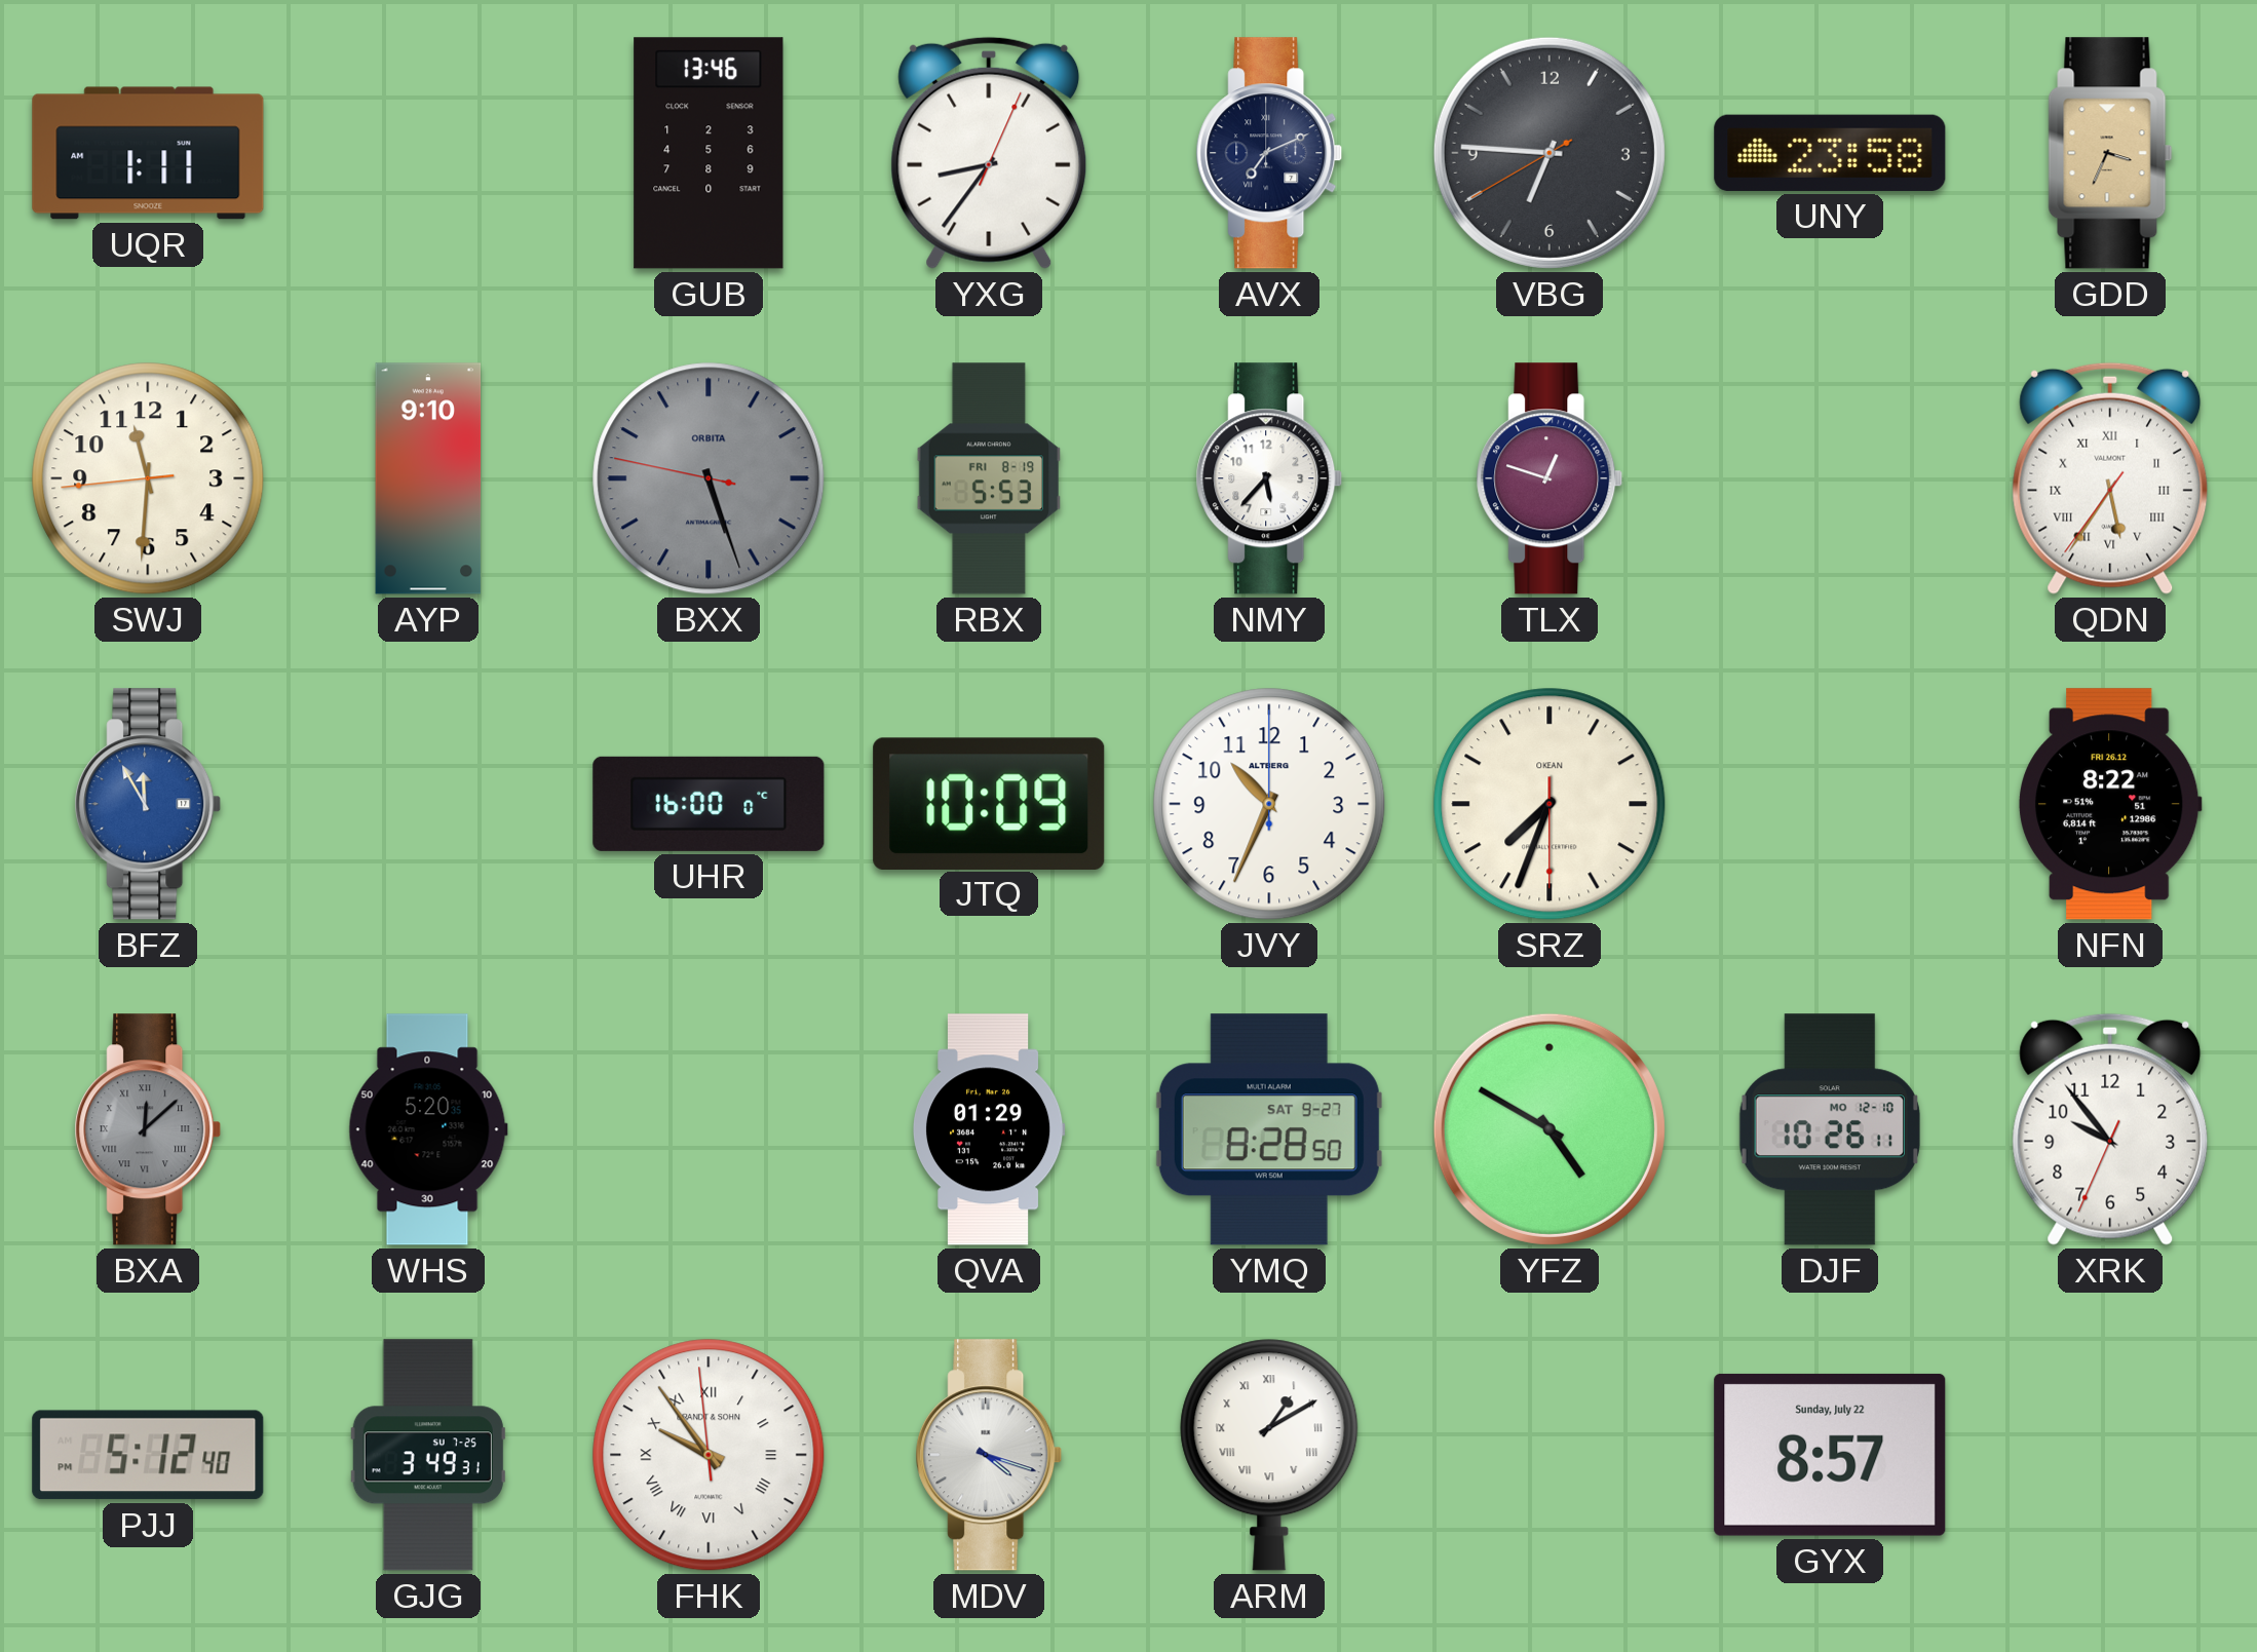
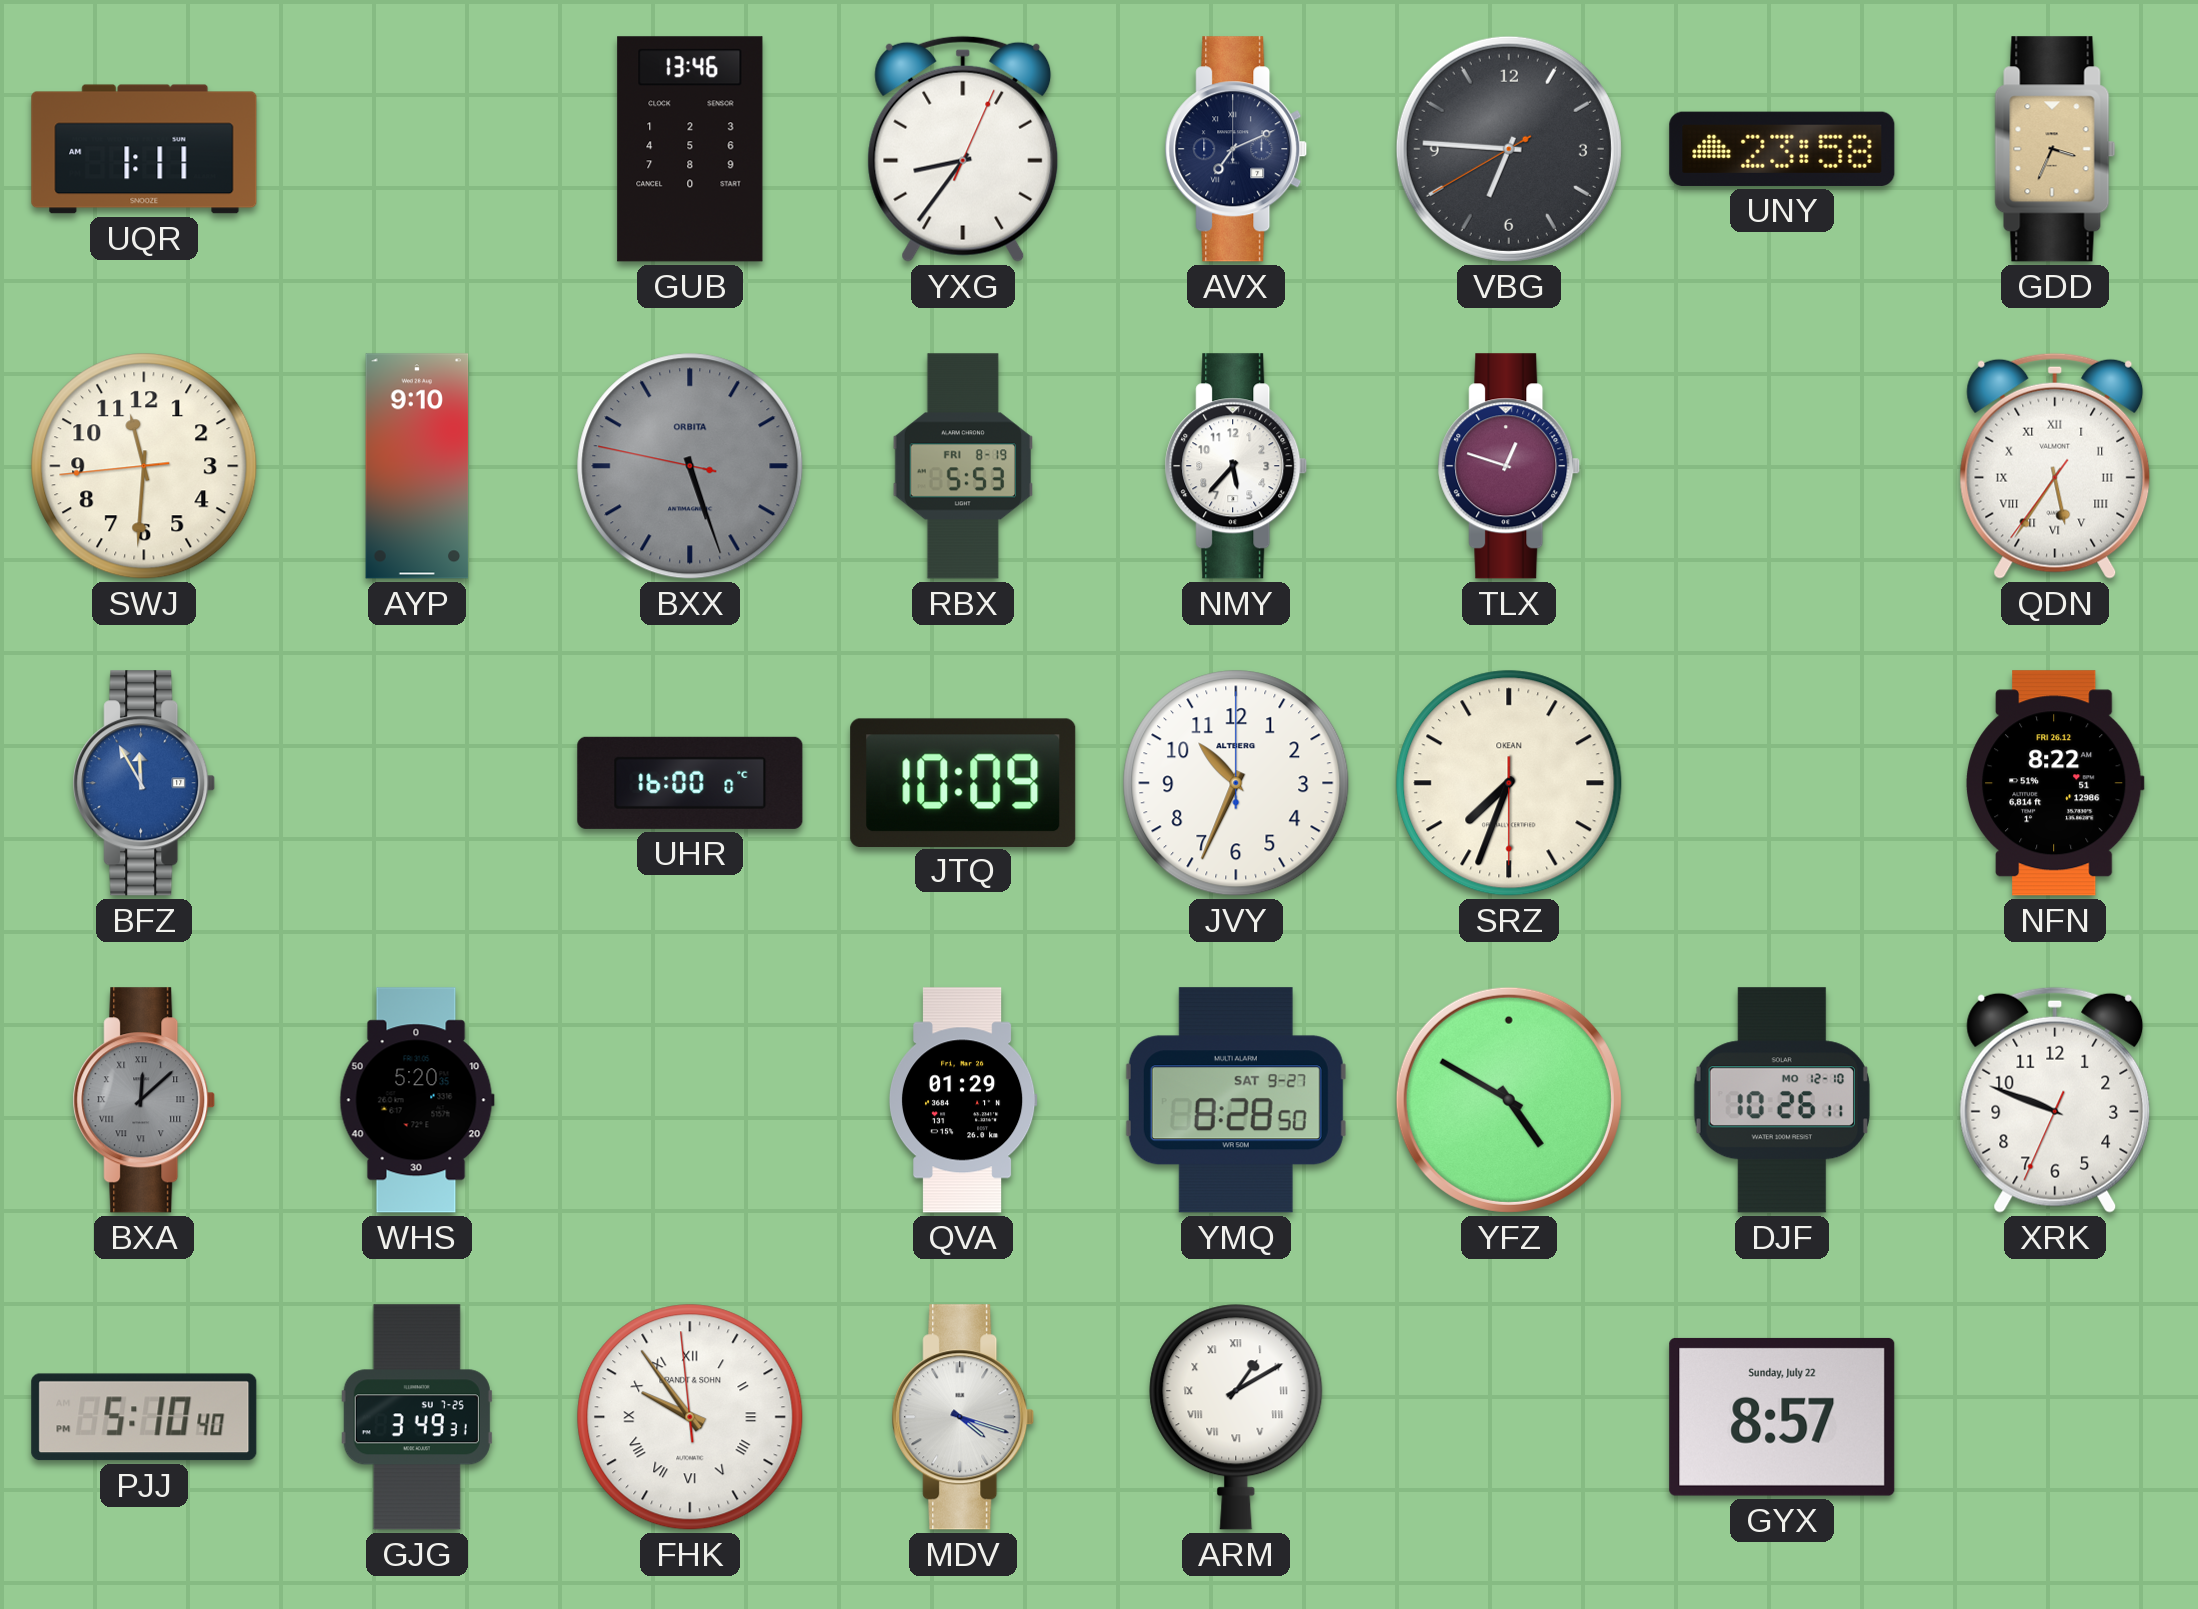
XRK: 9:53 -> 9:48
PJJ: 5:12 -> 5:10
